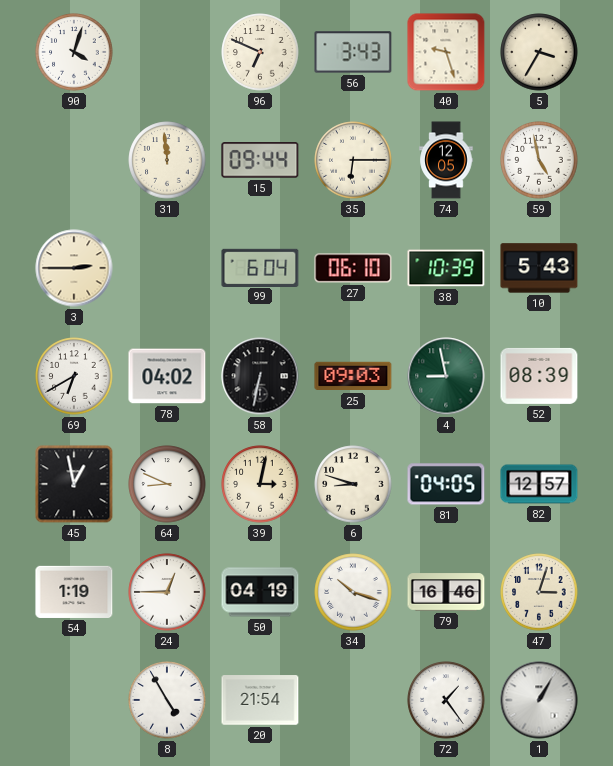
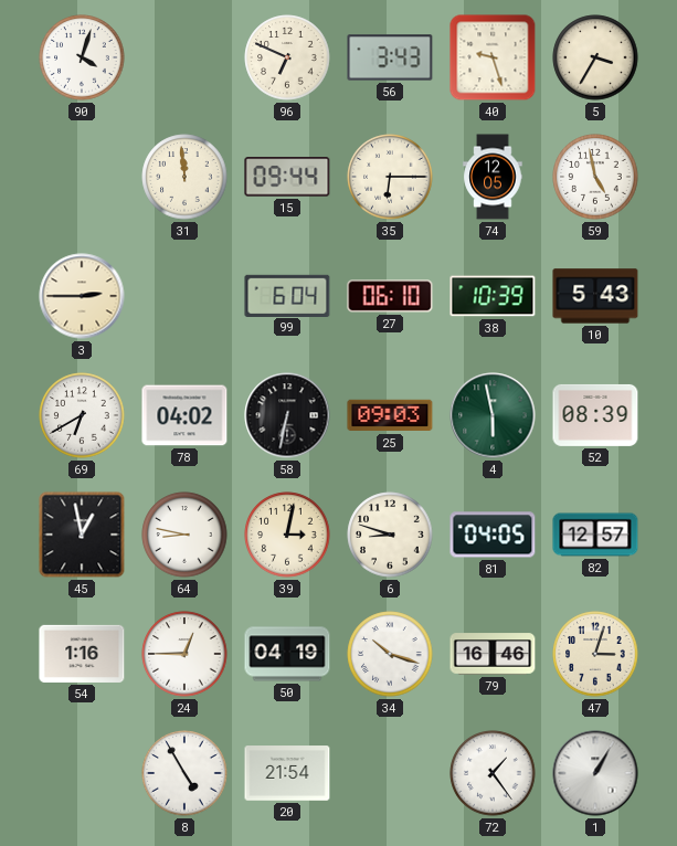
4: 8:58 -> 5:58
64: 8:49 -> 8:47
54: 1:19 -> 1:16
